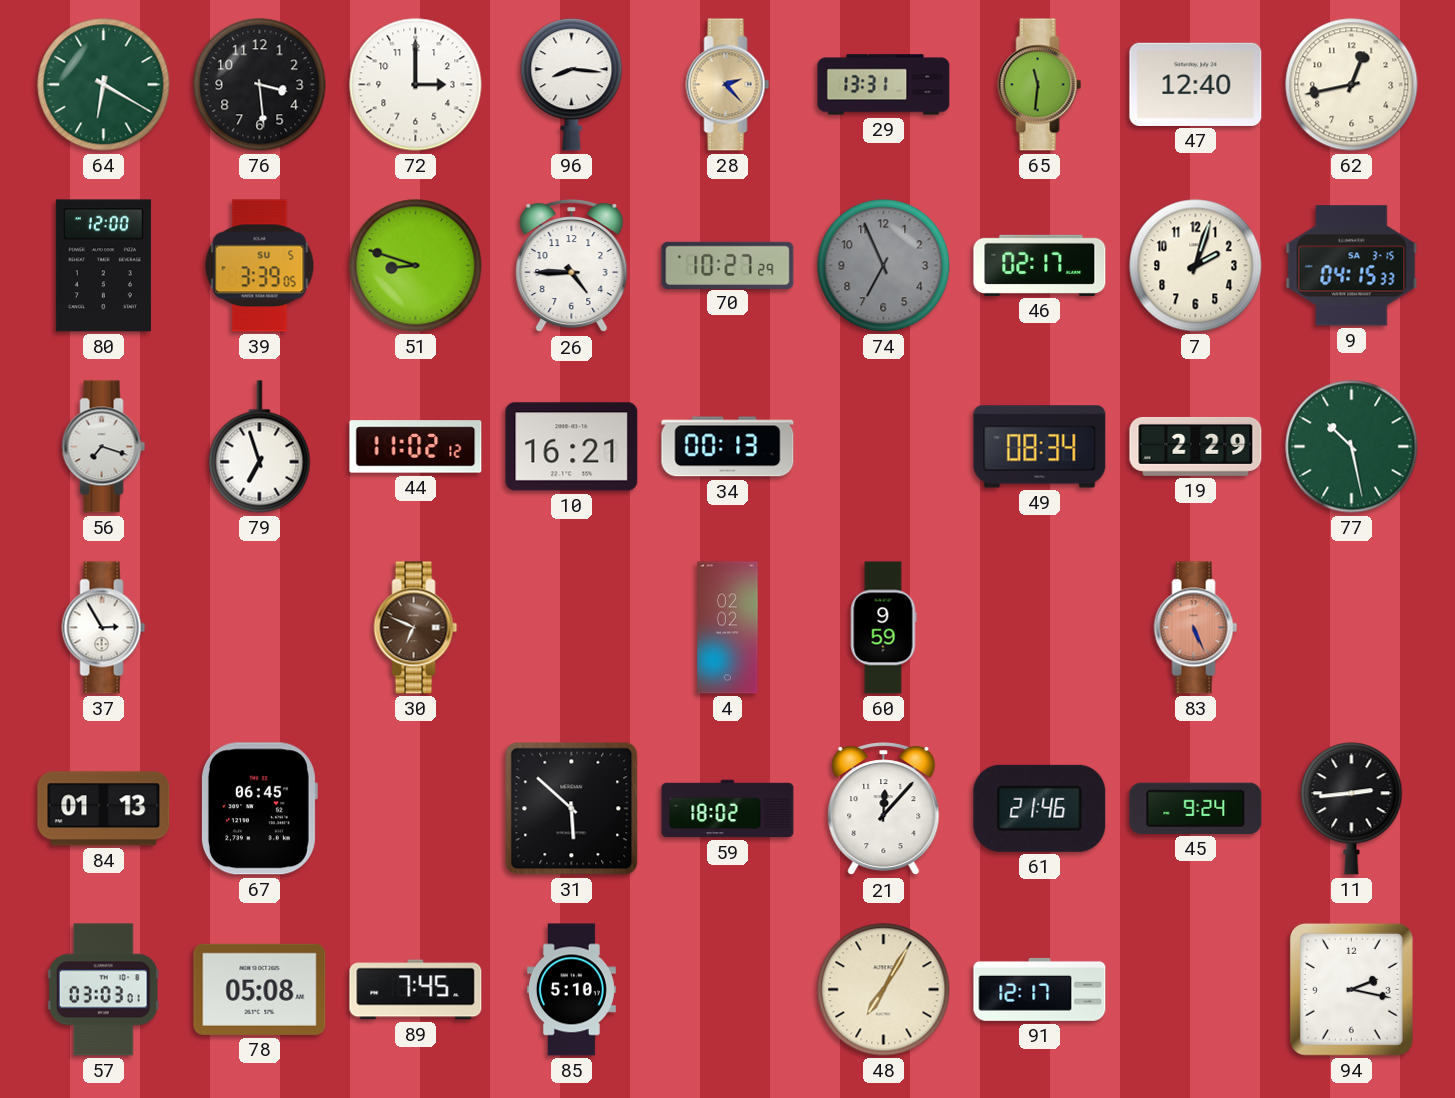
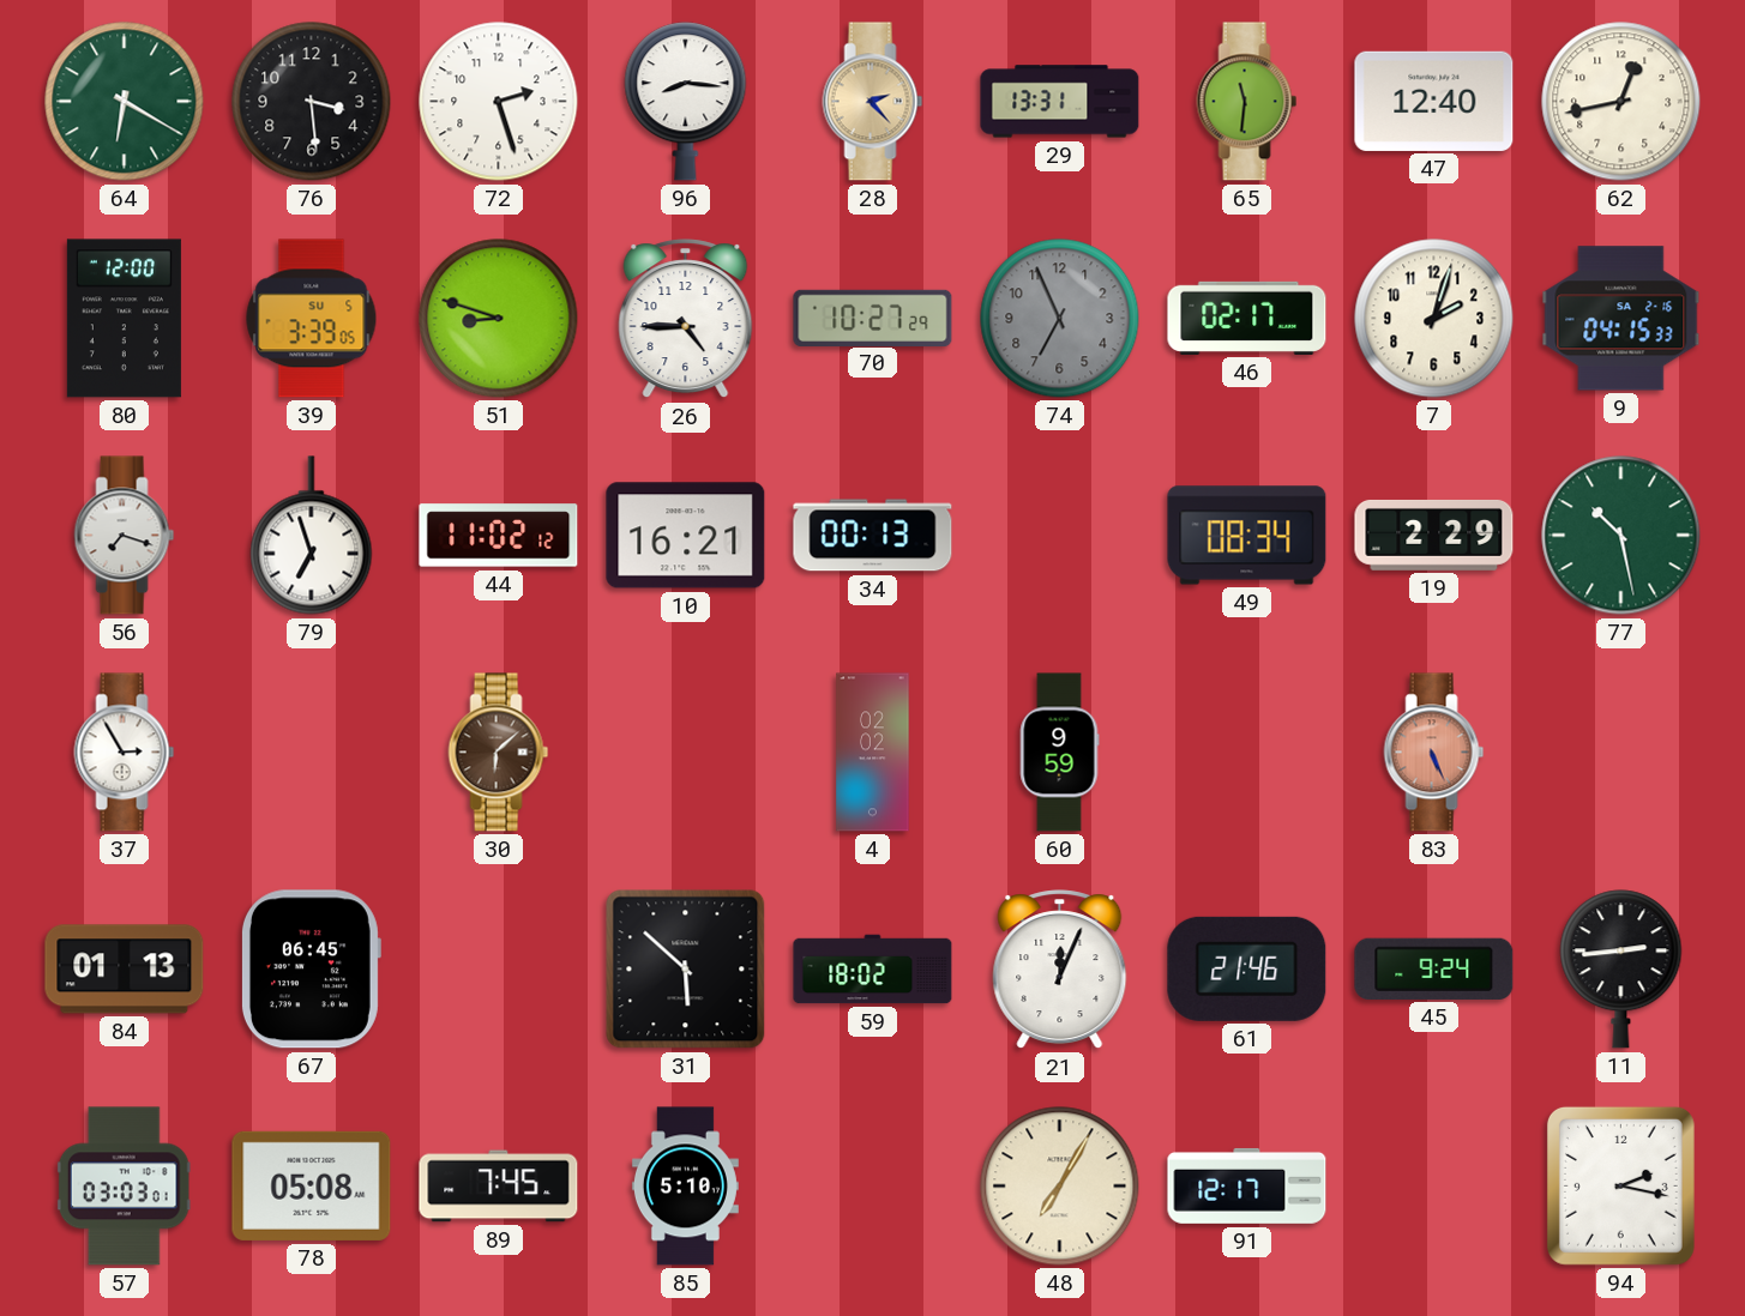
72: 3:00 -> 2:27
9 date: SA 3-15 -> SA 2-16
30: 6:49 -> 6:08
21: 12:07 -> 12:04
